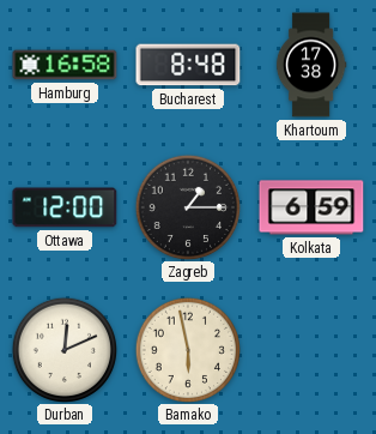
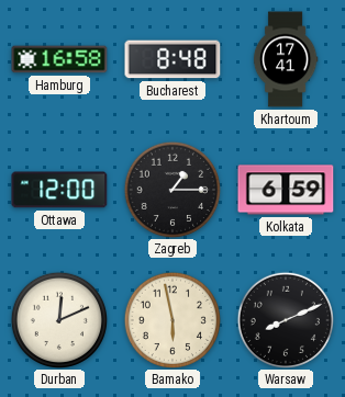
Khartoum: 17:38 -> 17:41
Warsaw: none -> 8:11
